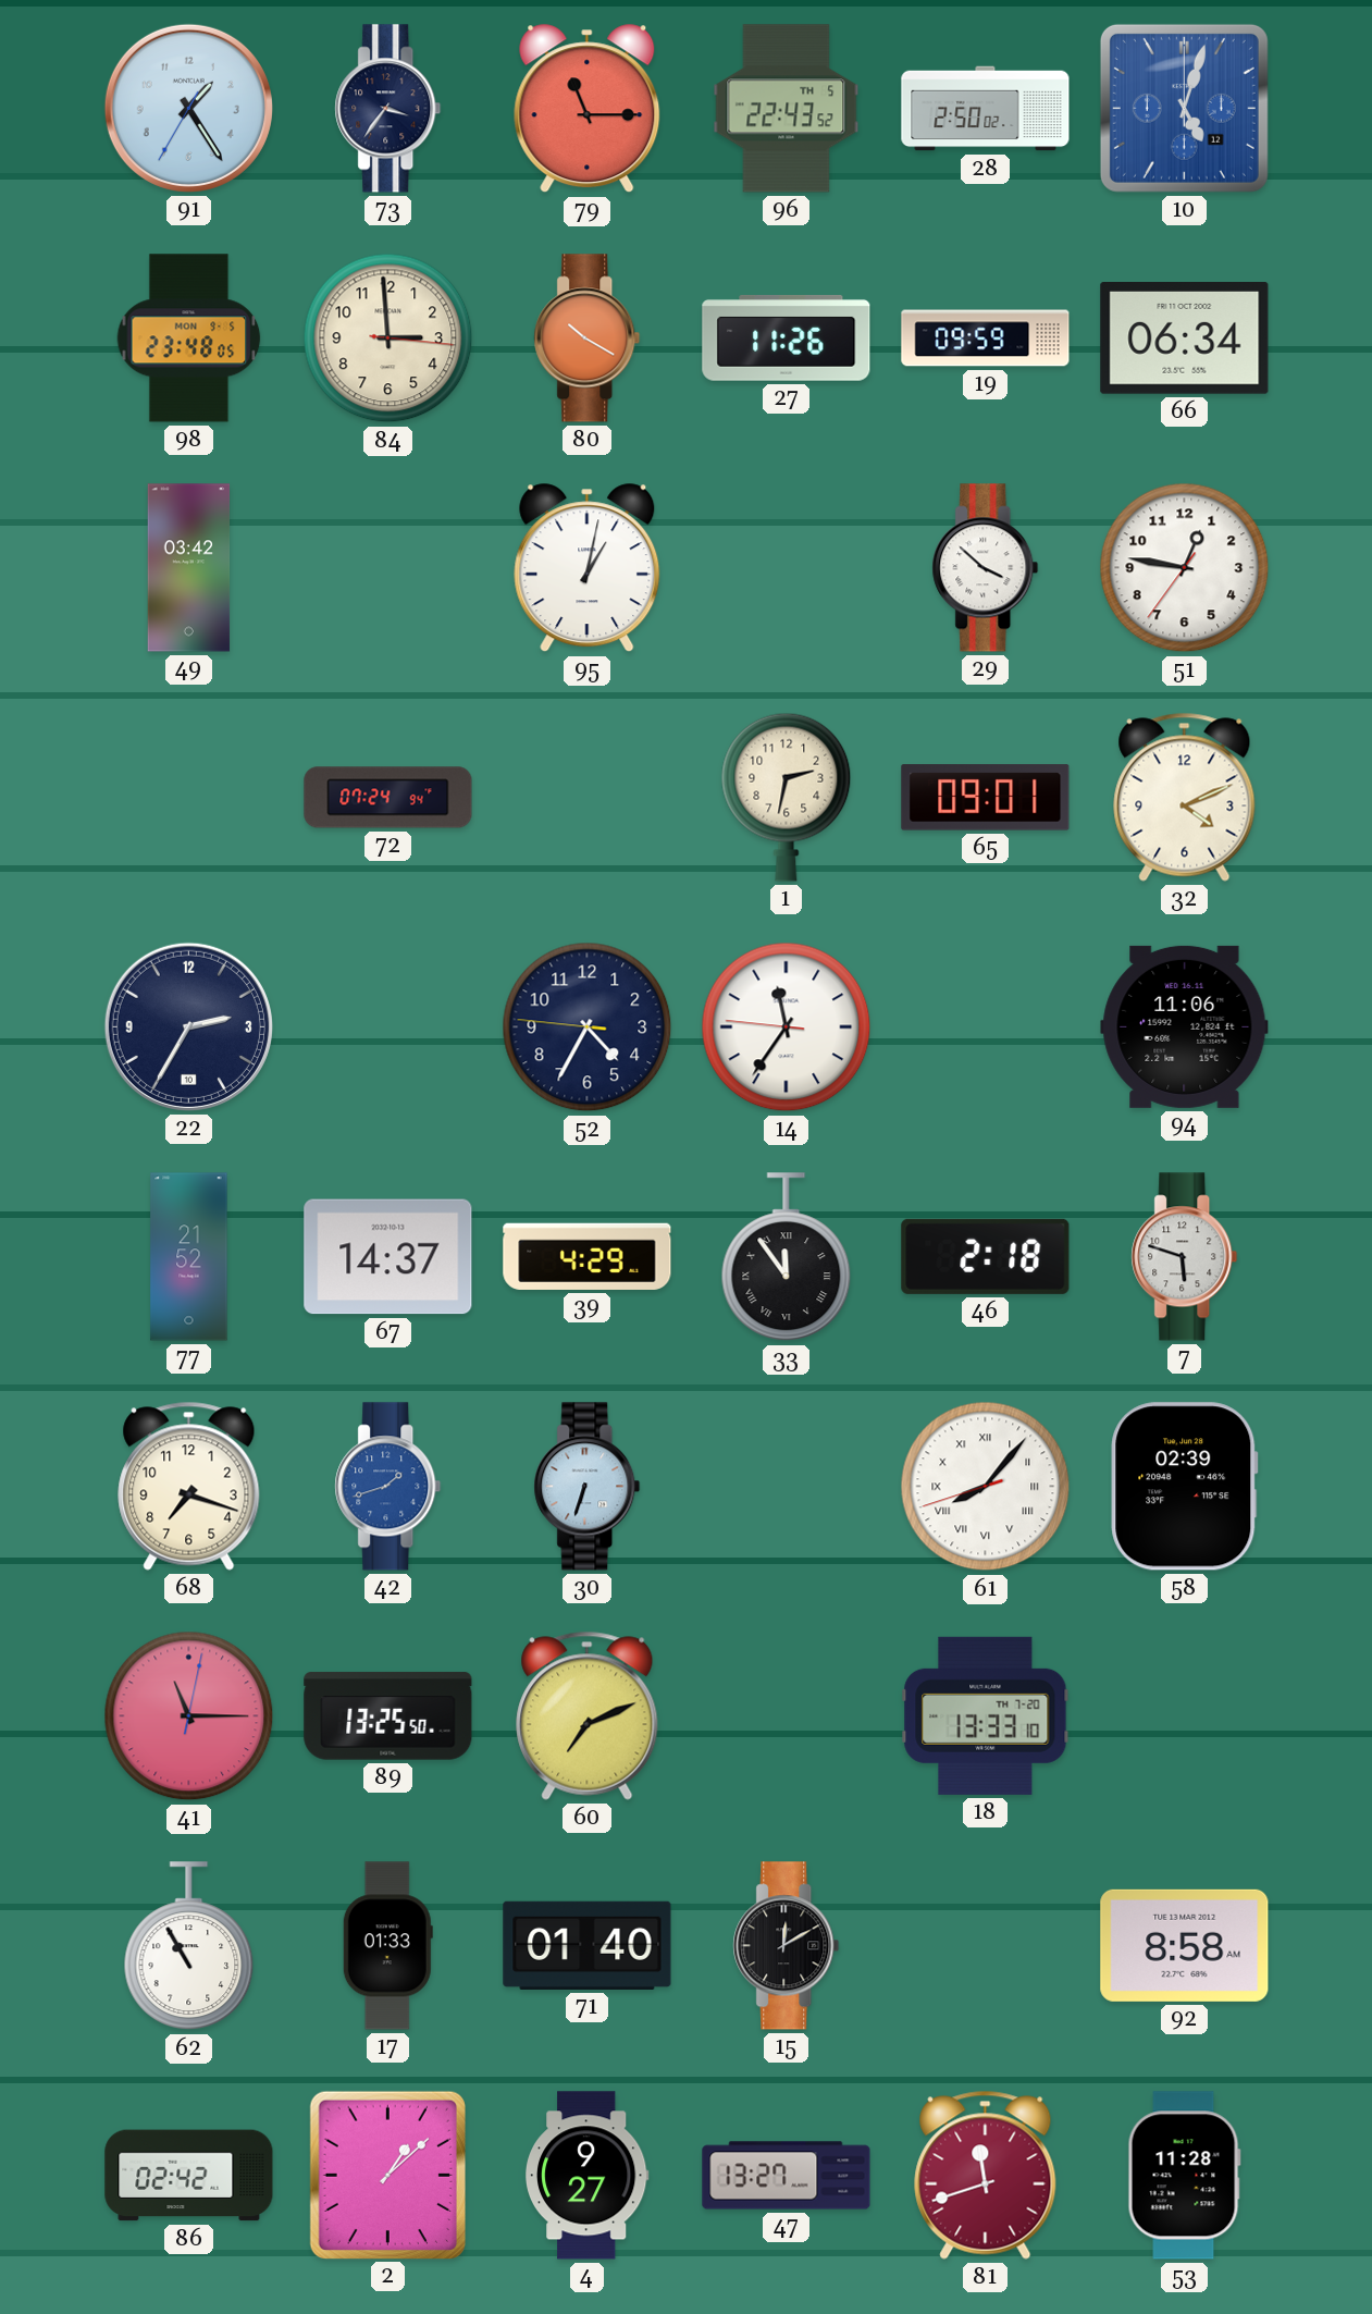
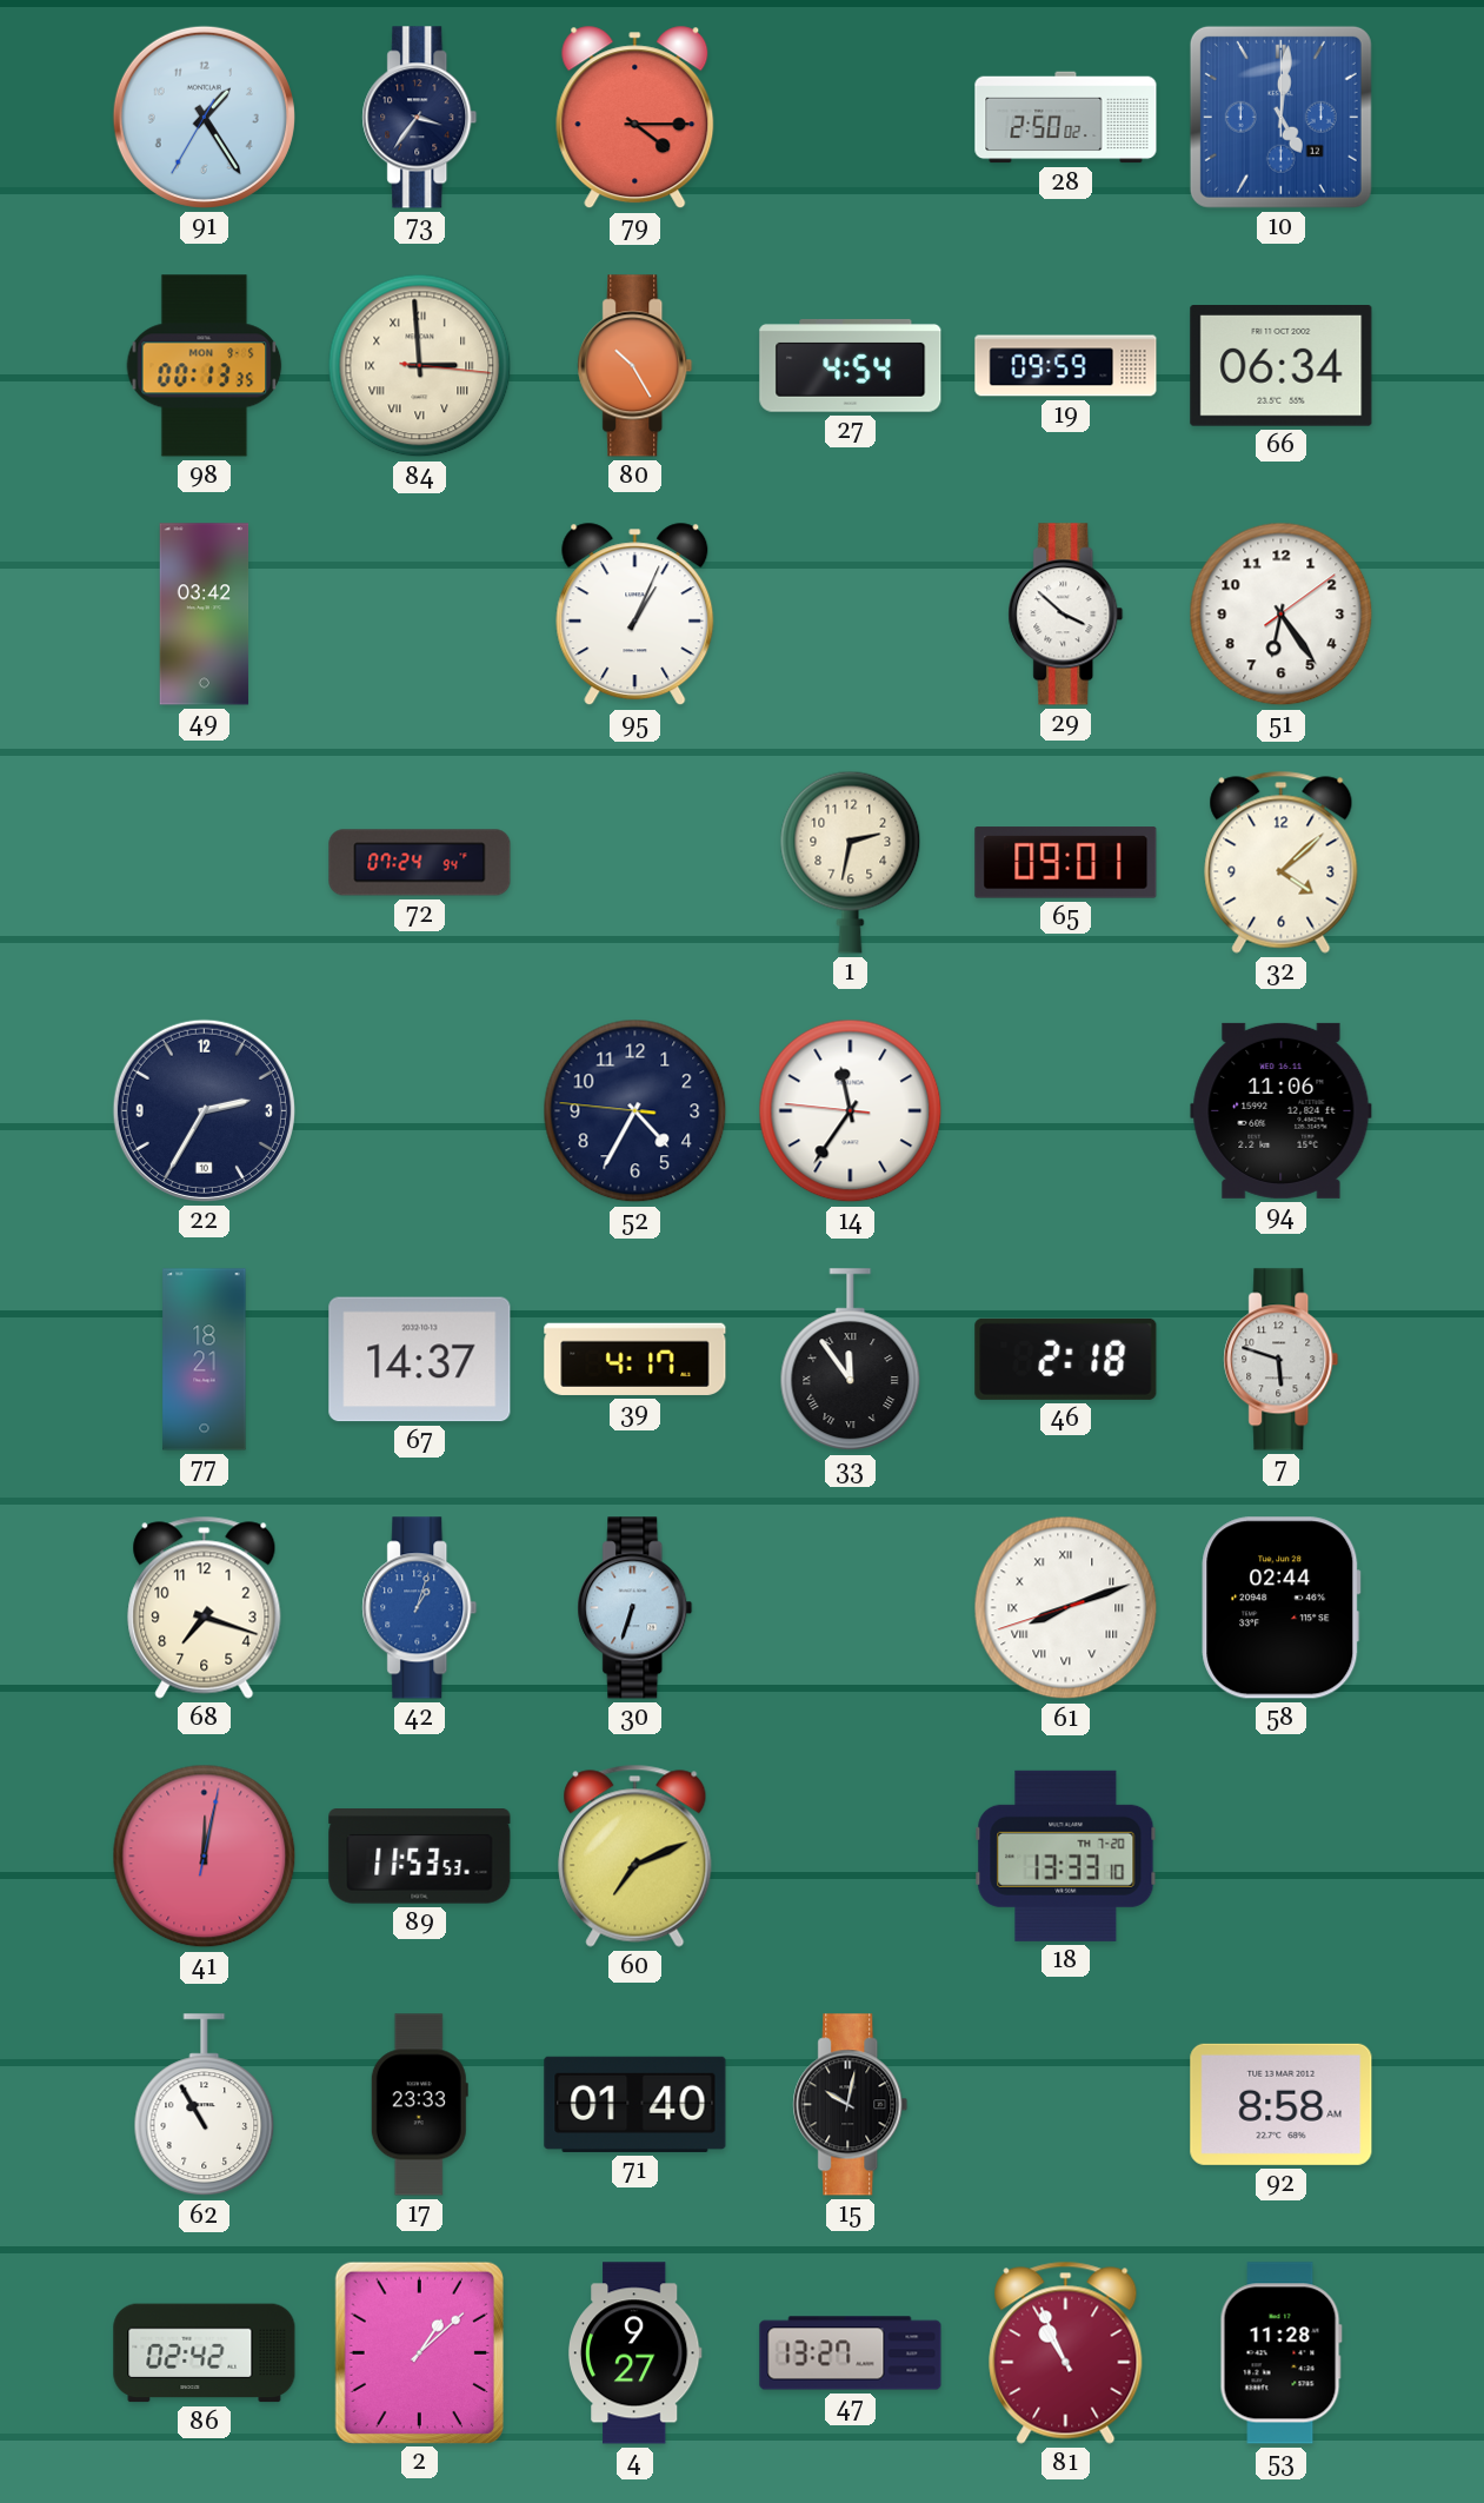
79: 11:15 -> 4:15
96: 22:43 -> none
10: 5:03 -> 5:01
98: 23:48 -> 00:13
84 numerals: Arabic -> Roman
80: 10:20 -> 10:25
27: 11:26 -> 4:54
95: 1:02 -> 1:04
51: 12:46 -> 6:24
32: 4:11 -> 4:08
77: 21:52 -> 18:21
39: 4:29 -> 4:17
42: 1:42 -> 1:03
61: 8:06 -> 8:11
58: 02:39 -> 02:44
41: 11:15 -> 12:02
89: 13:25 -> 11:53
17: 01:33 -> 23:33
15: 12:10 -> 10:02
81: 11:42 -> 10:56
